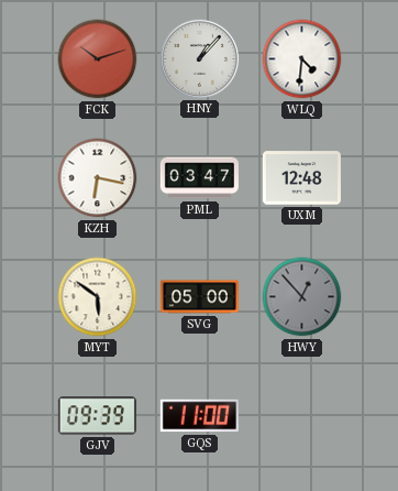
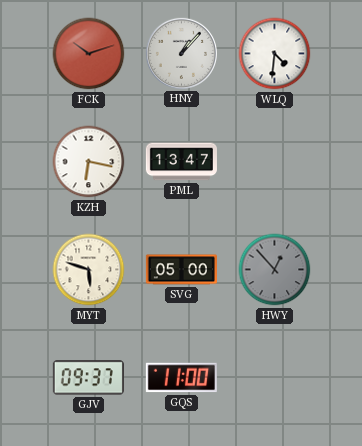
PML: 03:47 -> 13:47
UXM: 12:48 -> none
MYT: 5:51 -> 5:48
GJV: 09:39 -> 09:37
